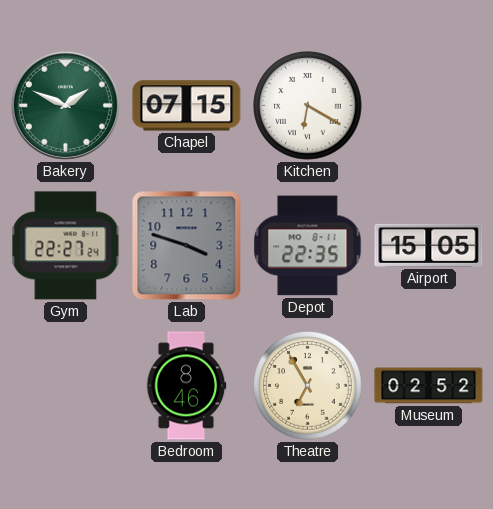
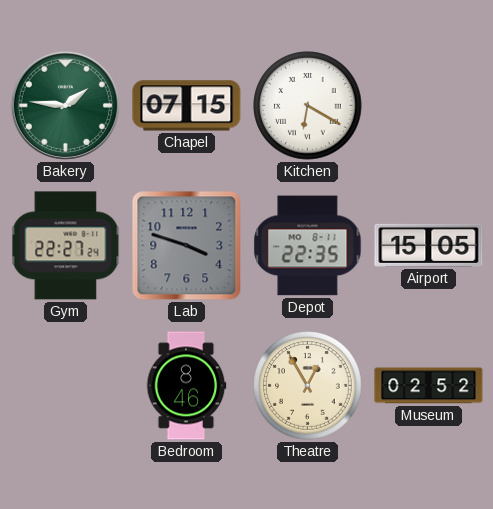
Bakery: 1:49 -> 1:46
Theatre: 6:55 -> 12:55
